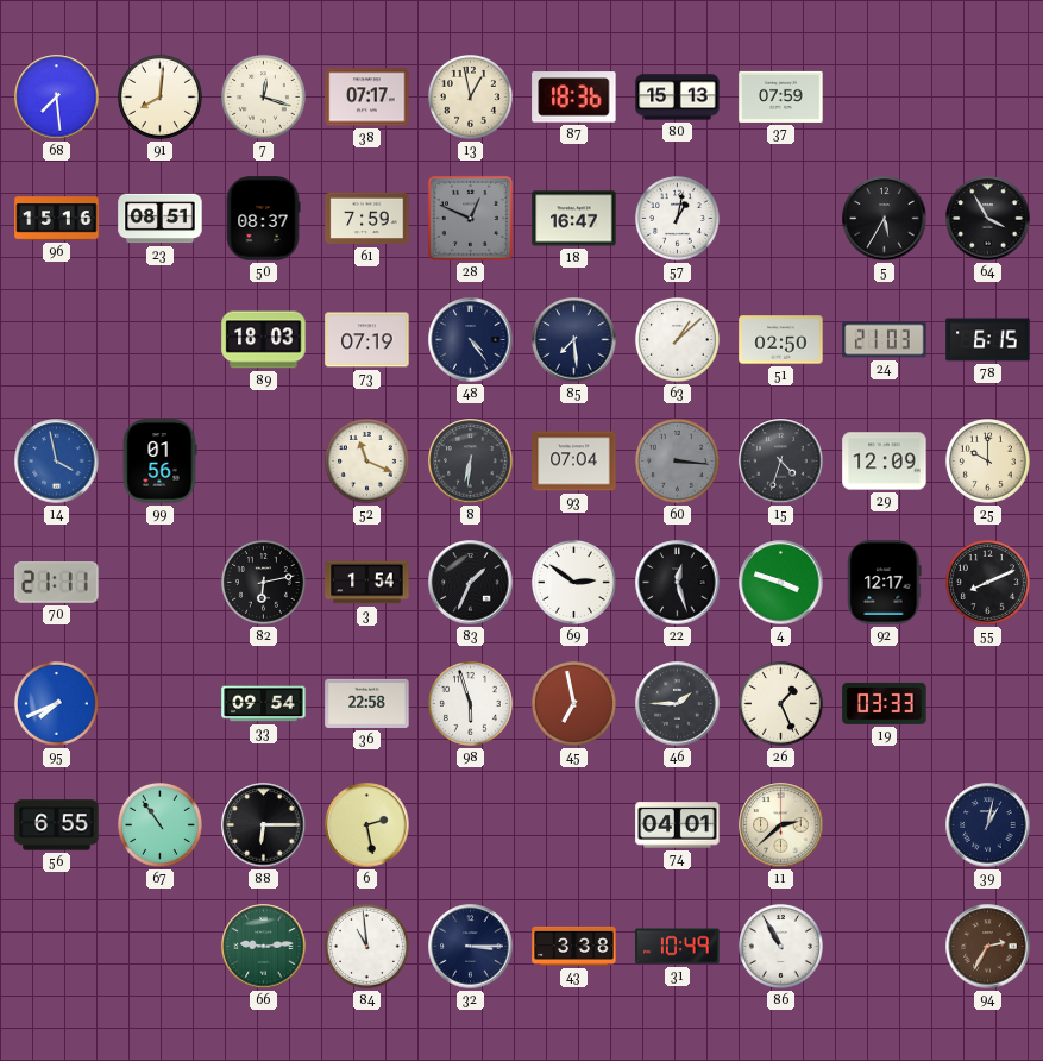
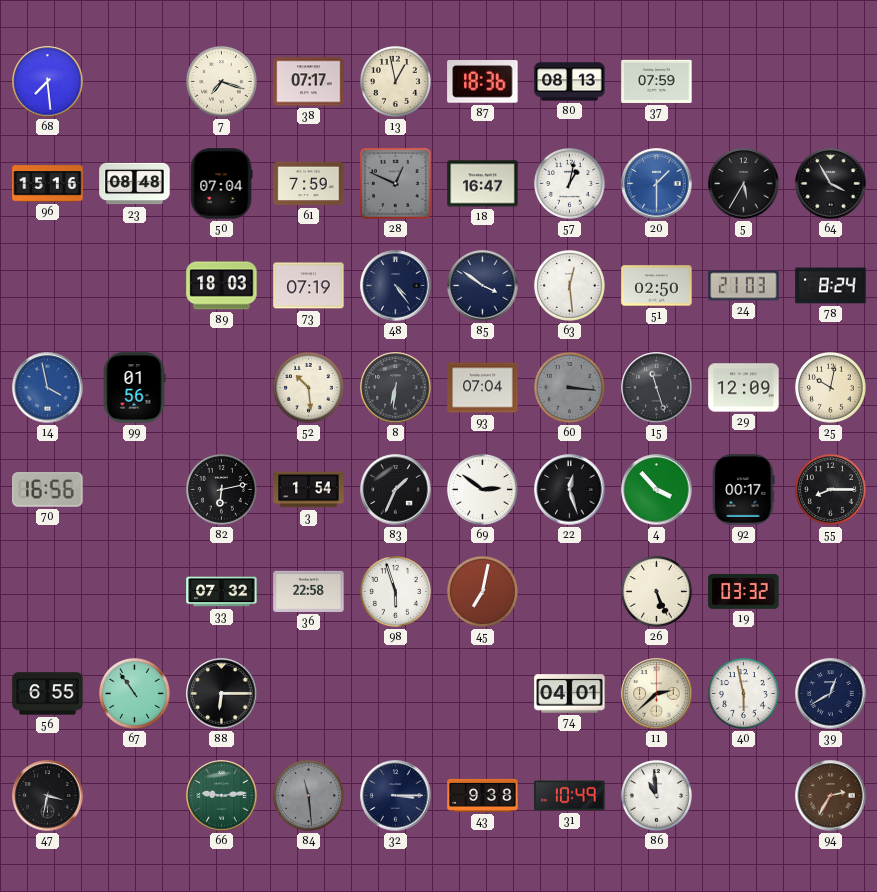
91: 8:01 -> none
7: 12:18 -> 7:18
80: 15:13 -> 08:13
23: 08:51 -> 08:48
50: 08:37 -> 07:04
20: none -> 1:30
85: 7:29 -> 3:51
63: 1:08 -> 12:29
78: 6:15 -> 8:24
52: 11:19 -> 10:29
15: 4:33 -> 11:27
25: 10:00 -> 10:02
70: 21:11 -> 16:56
4: 3:48 -> 3:53
92: 12:17 -> 00:17
55: 8:11 -> 8:15
95: 7:41 -> none
33: 09:54 -> 07:32
45: 6:58 -> 7:02
46: 1:45 -> none
26: 1:26 -> 5:26
19: 03:33 -> 03:32
6: 2:28 -> none
40: none -> 5:58
39: 1:02 -> 12:40
47: none -> 3:32
84: 10:59 -> 11:29
84 dial: white -> grey
43: 3:38 -> 9:38
86: 10:55 -> 10:59
